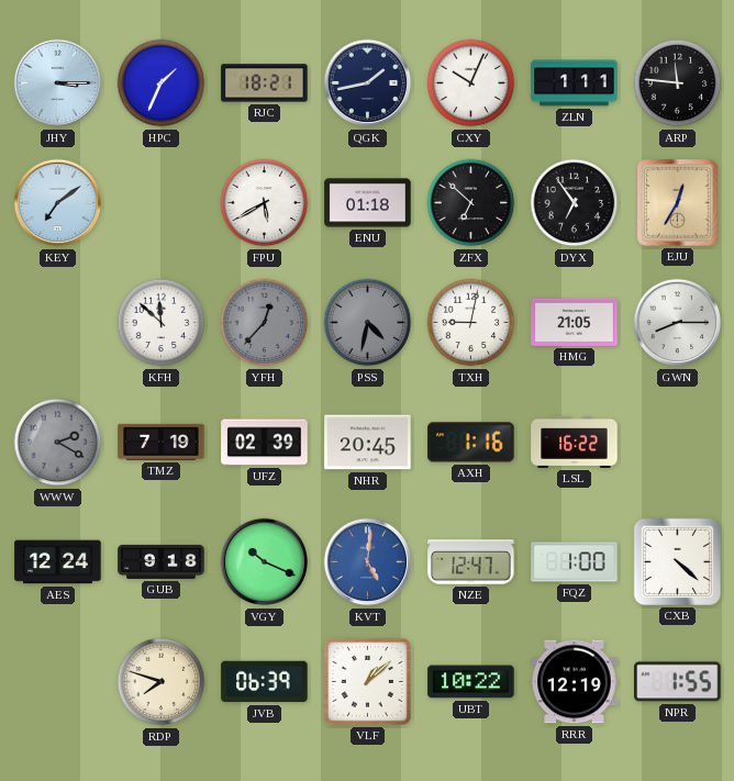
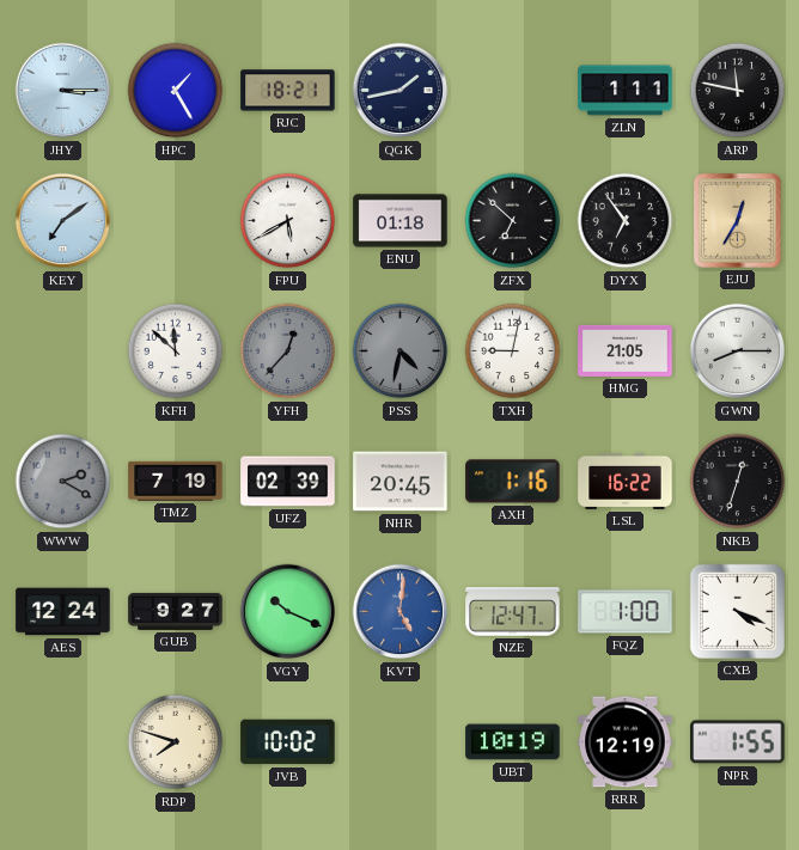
HPC: 1:34 -> 1:25
CXY: 10:04 -> none
ARP: 11:46 -> 11:47
NKB: none -> 12:33
GUB: 9:18 -> 9:27
CXB: 4:22 -> 4:19
JVB: 06:39 -> 10:02
VLF: 1:08 -> none
UBT: 10:22 -> 10:19
